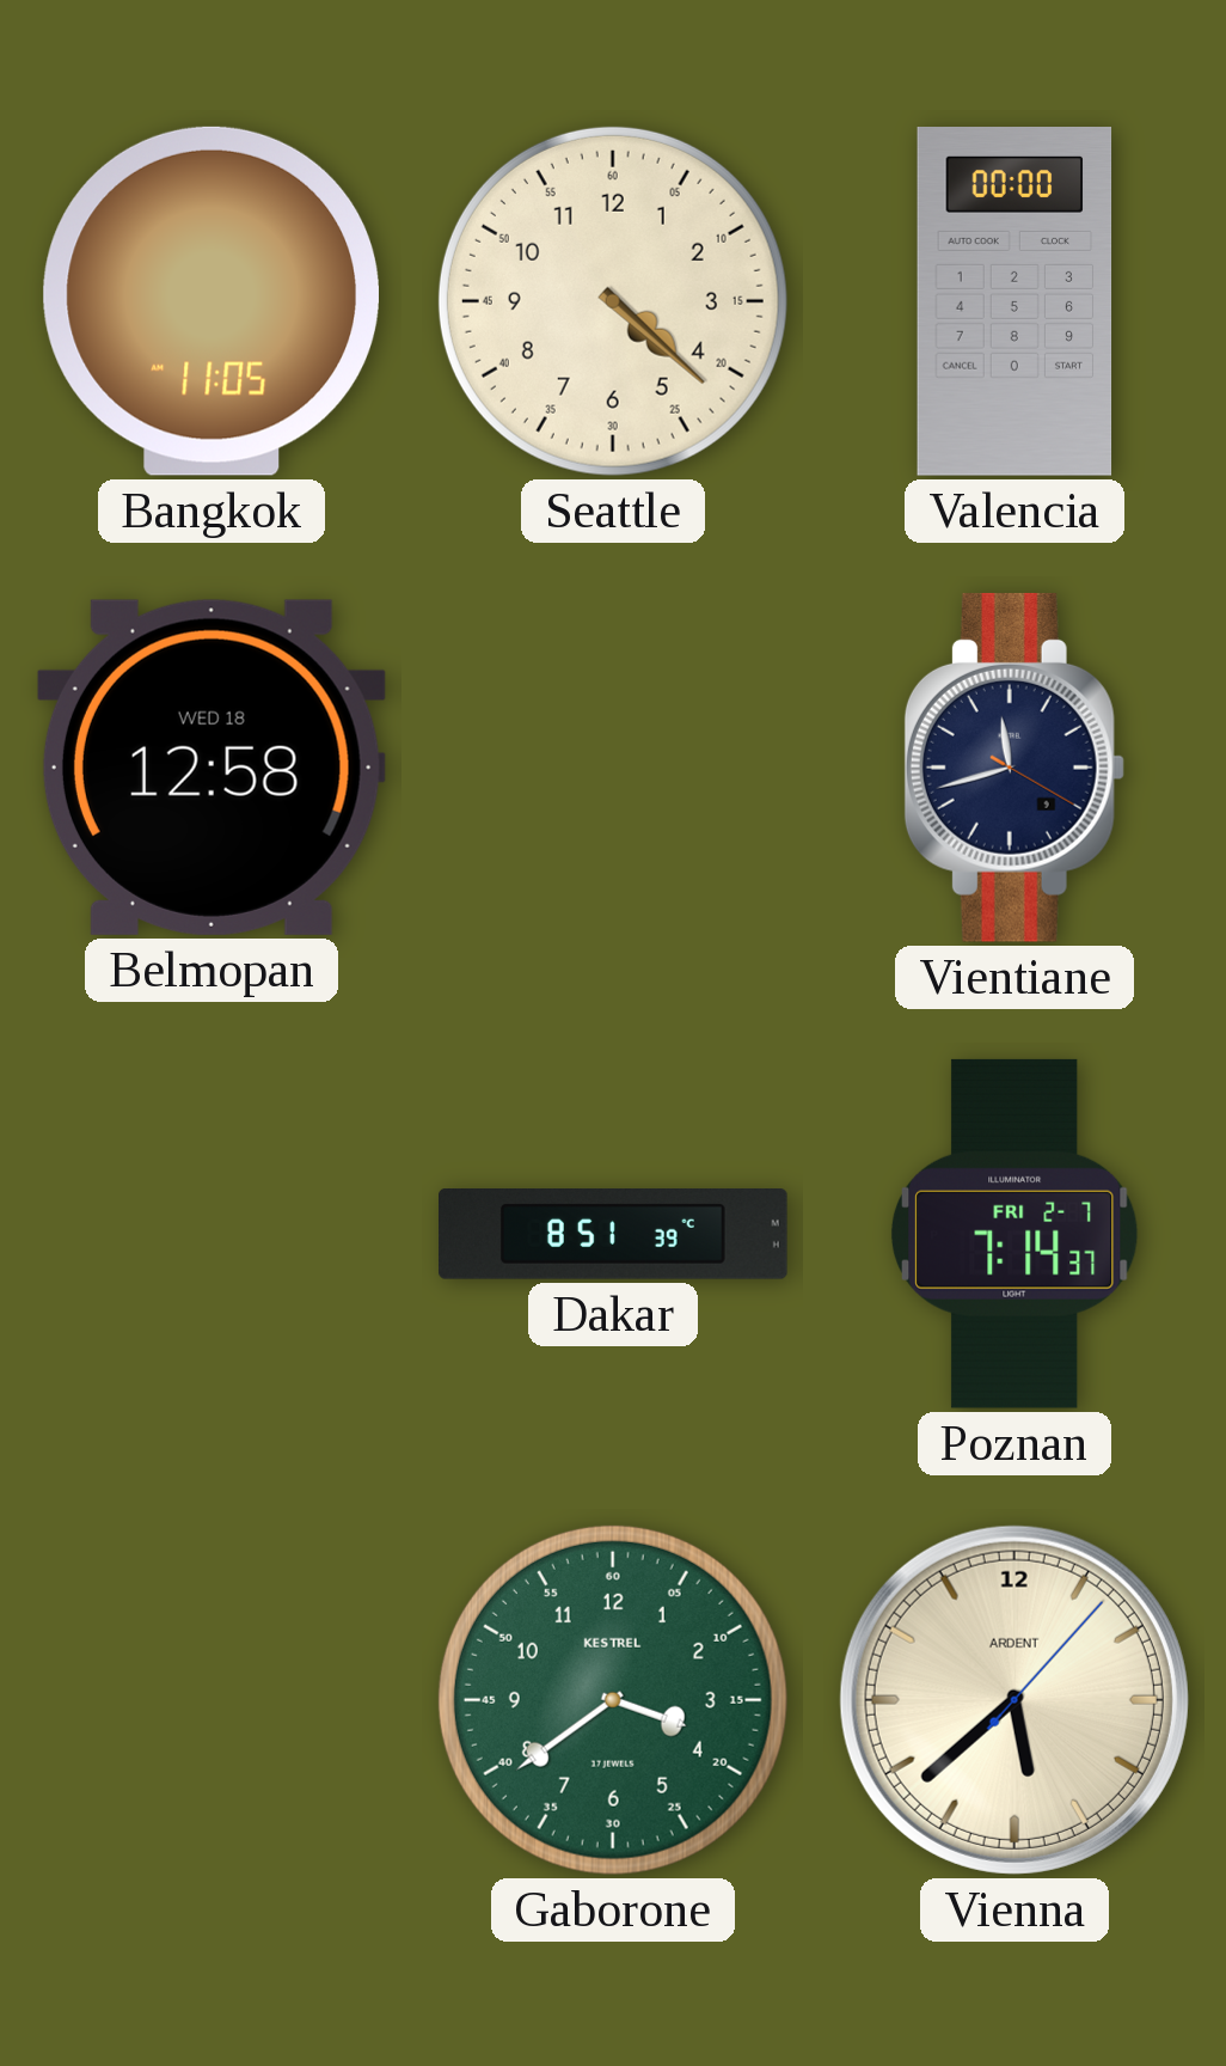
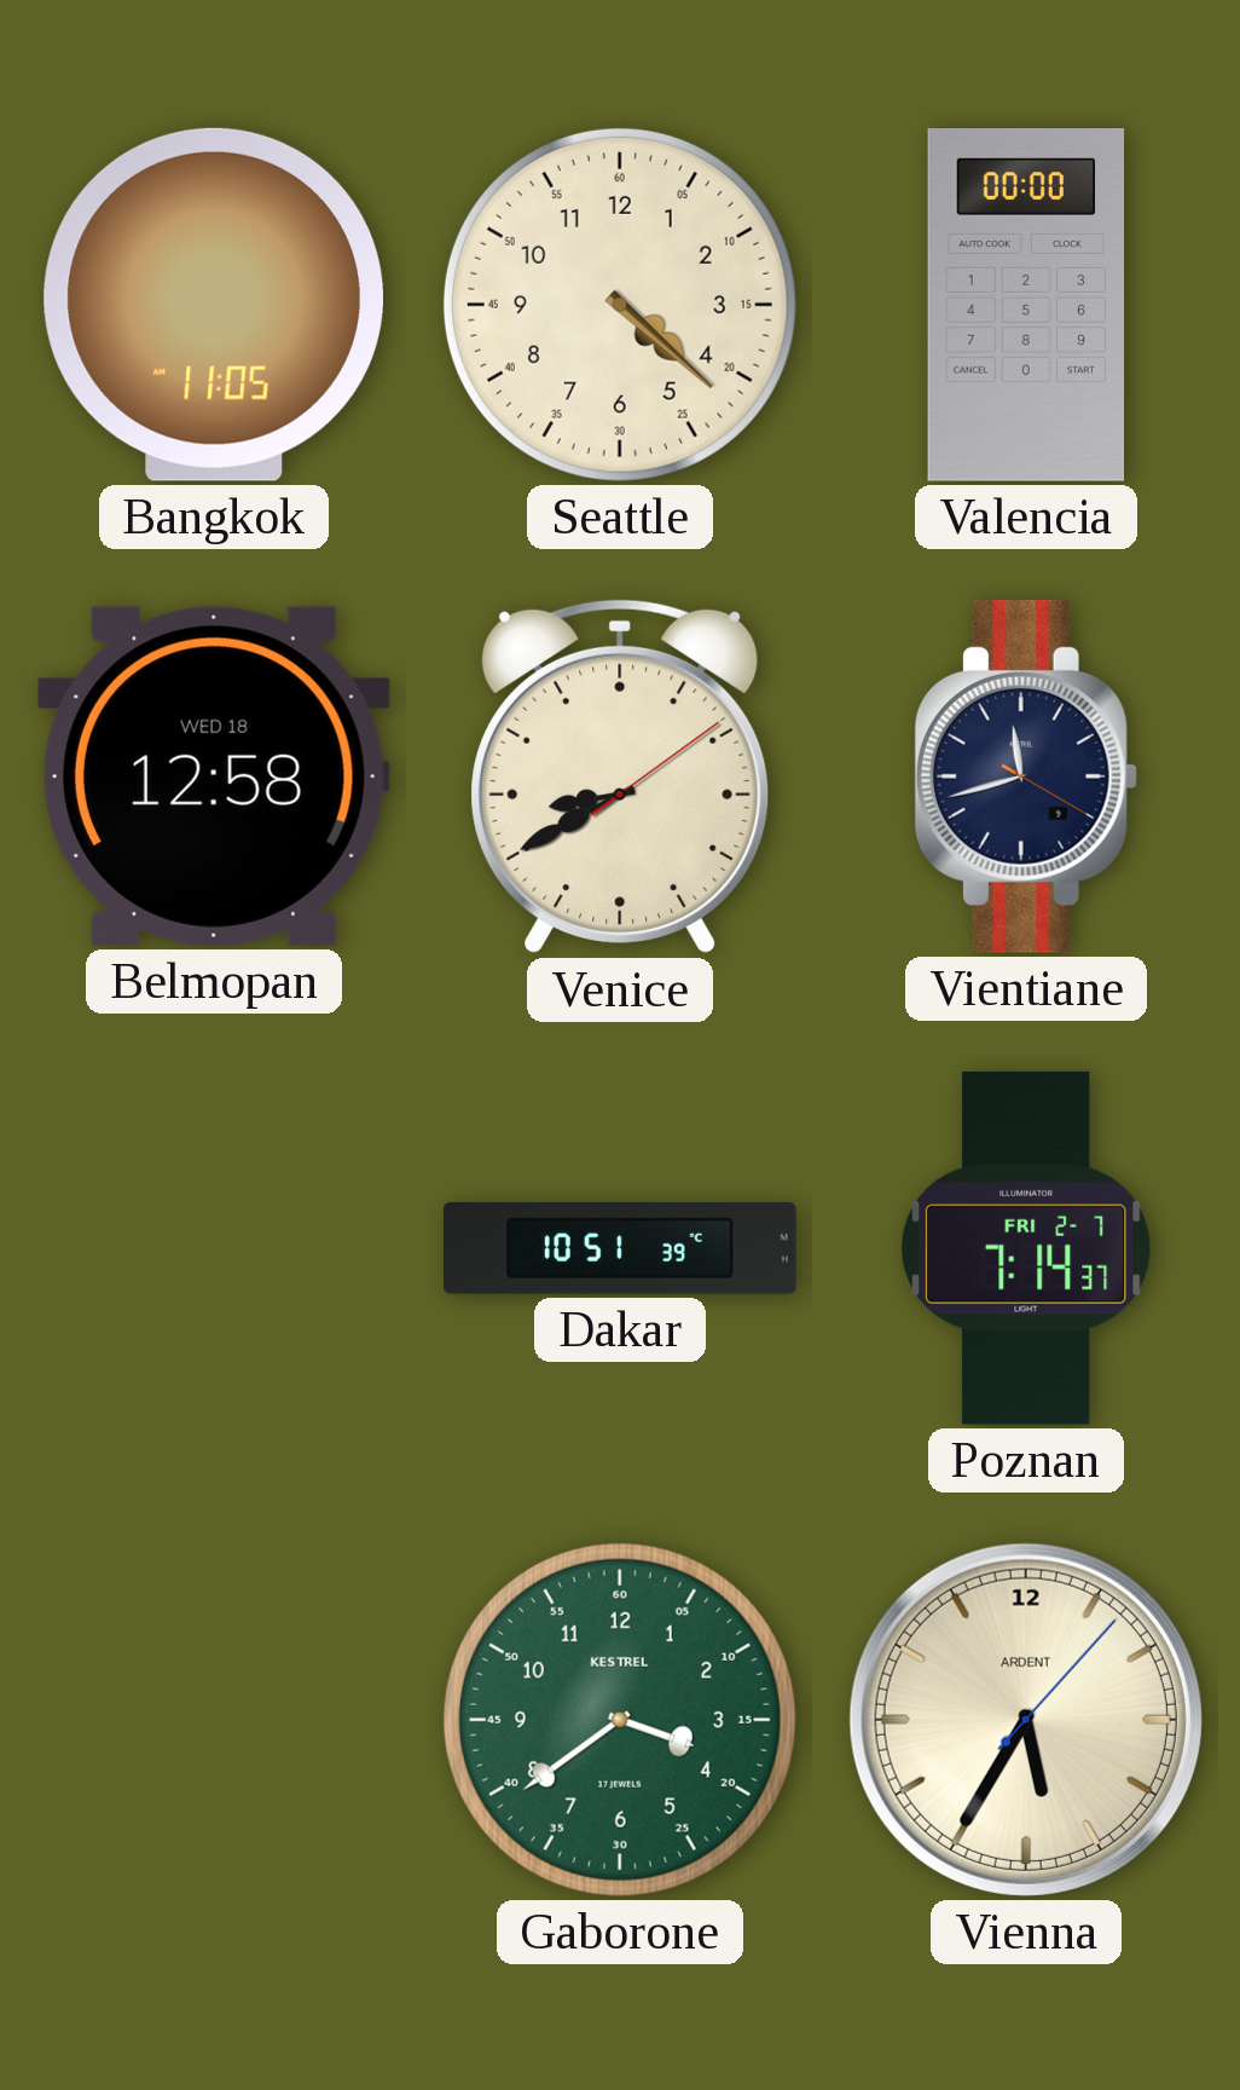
Venice: none -> 8:40
Dakar: 8:51 -> 10:51
Vienna: 5:38 -> 5:35
